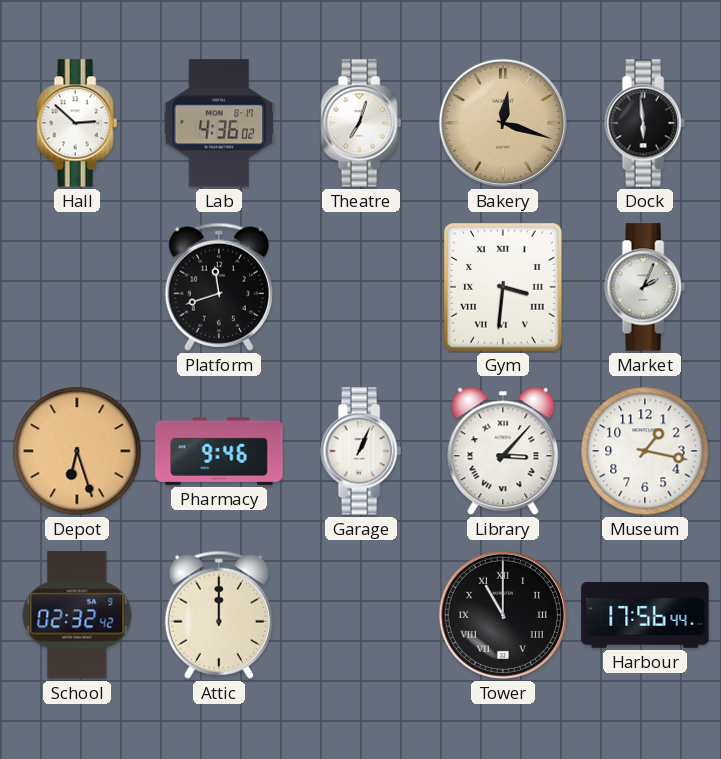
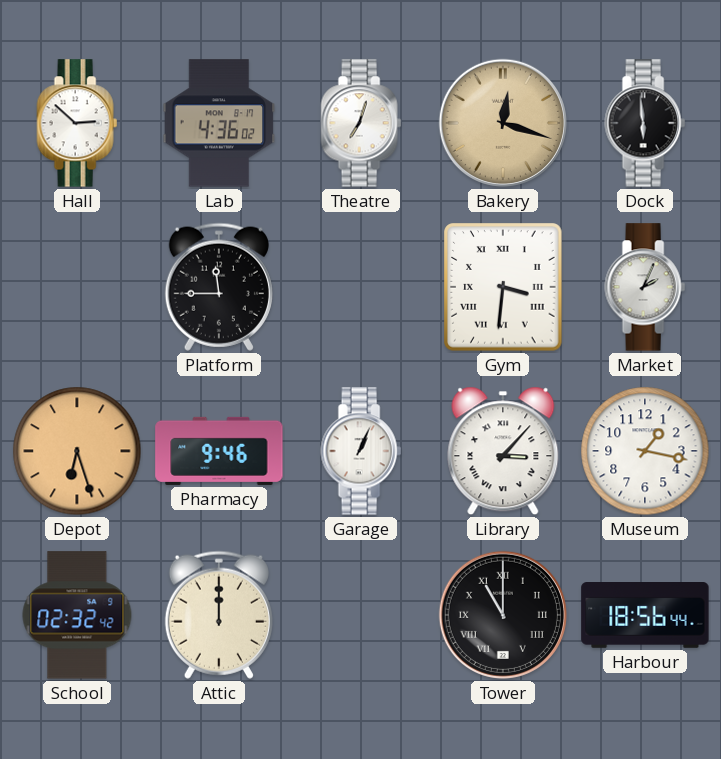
Platform: 11:42 -> 11:45
Harbour: 17:56 -> 18:56
